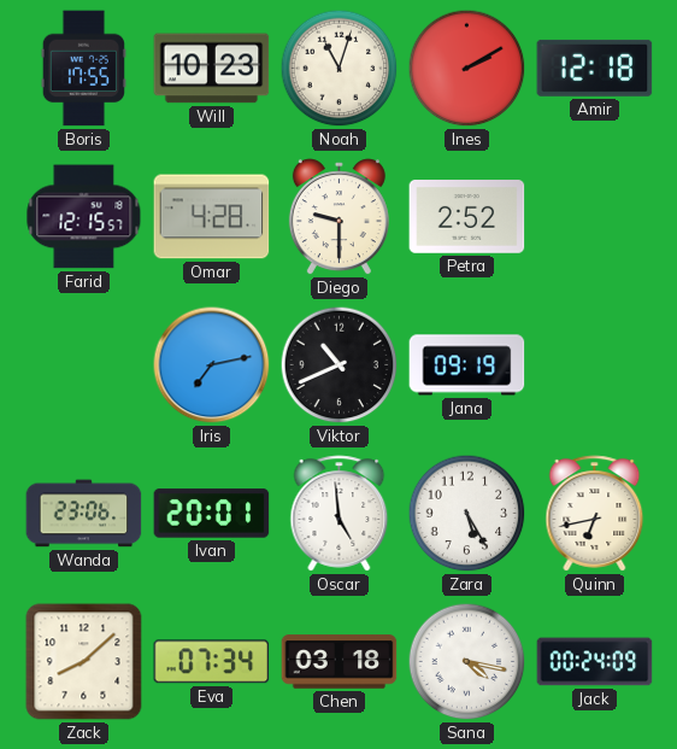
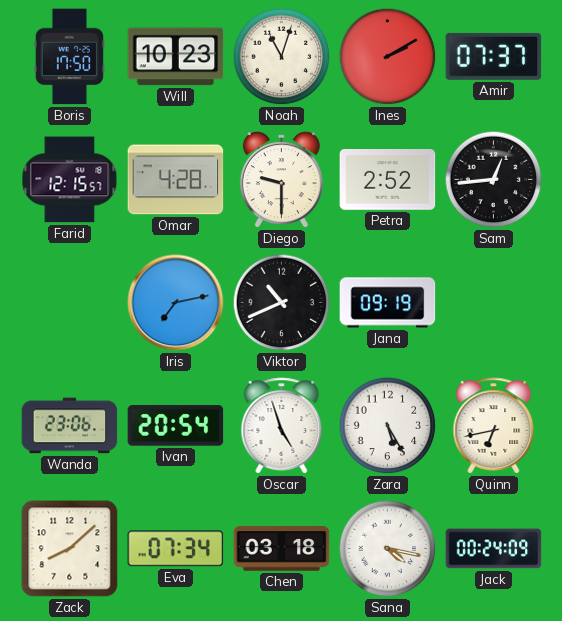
Boris: 17:55 -> 17:50
Amir: 12:18 -> 07:37
Sam: none -> 12:44
Ivan: 20:01 -> 20:54
Oscar: 4:59 -> 4:57
